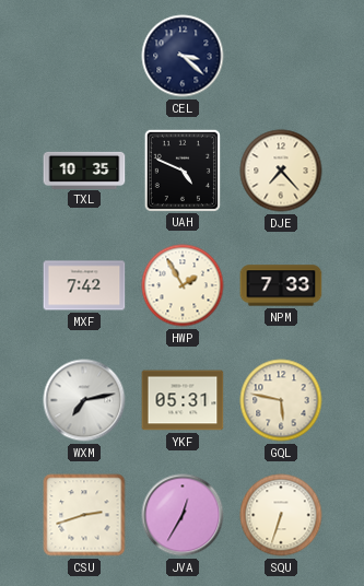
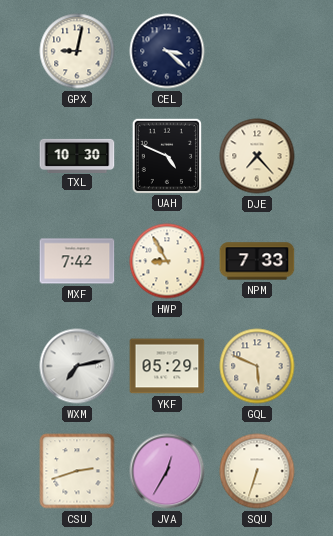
GPX: none -> 9:02
TXL: 10:35 -> 10:30
HWP: 1:55 -> 8:55
YKF: 05:31 -> 05:29
GQL: 5:47 -> 5:49
